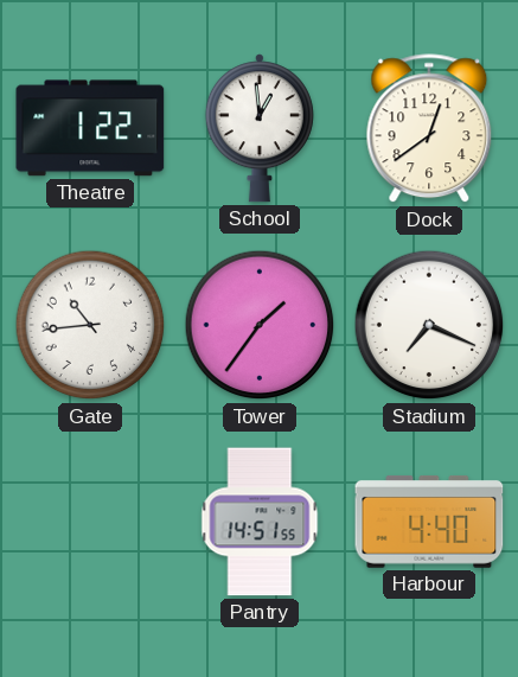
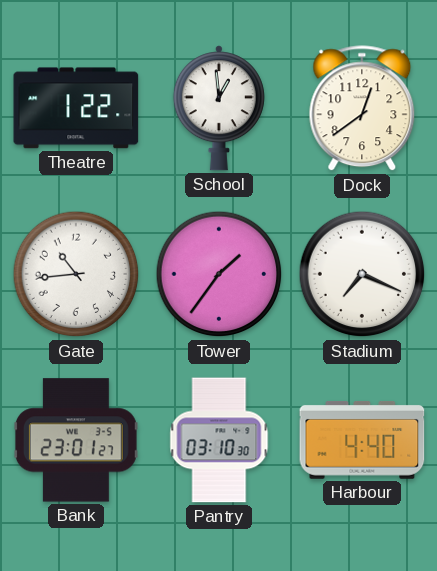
Bank: none -> 23:01
Pantry: 14:51 -> 03:10
